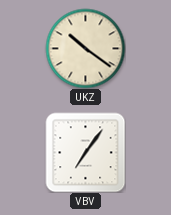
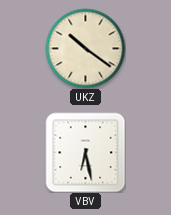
VBV: 7:06 -> 6:28
